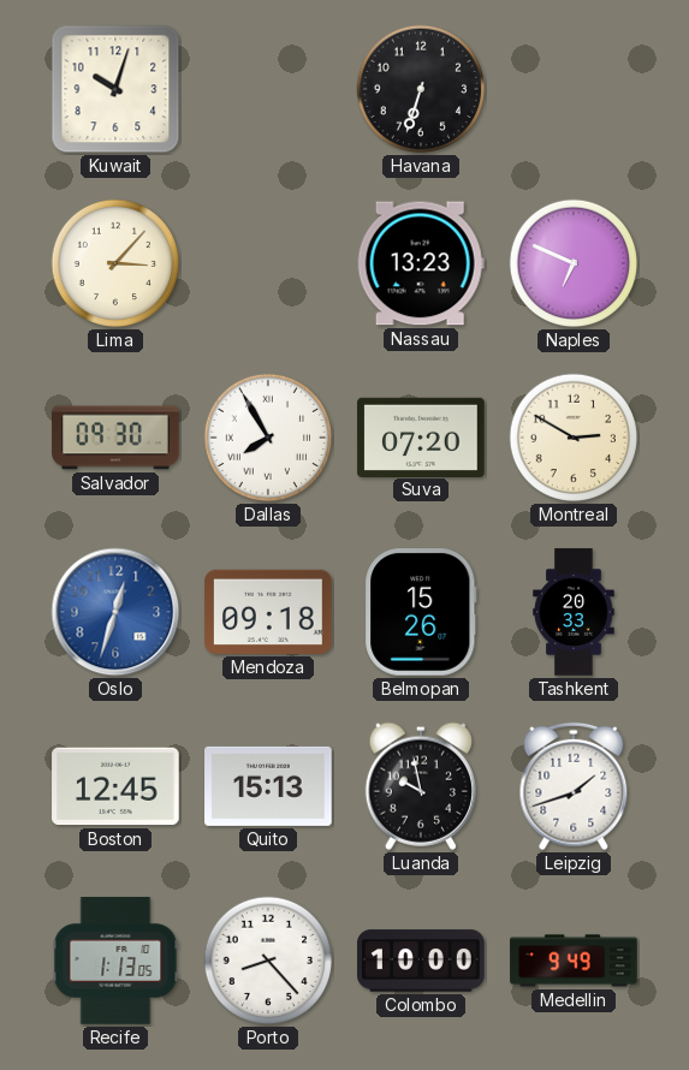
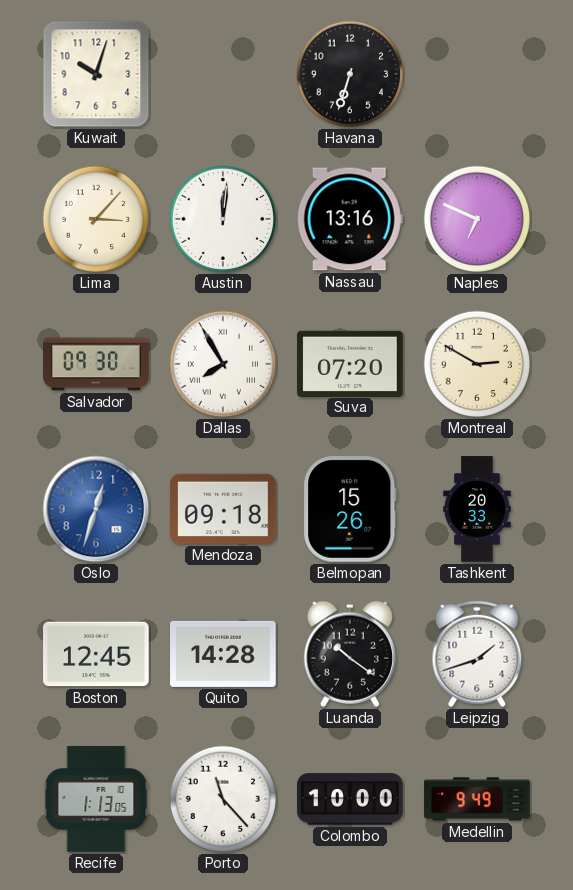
Austin: none -> 12:01
Nassau: 13:23 -> 13:16
Quito: 15:13 -> 14:28
Luanda: 9:58 -> 10:21
Porto: 8:23 -> 11:23
